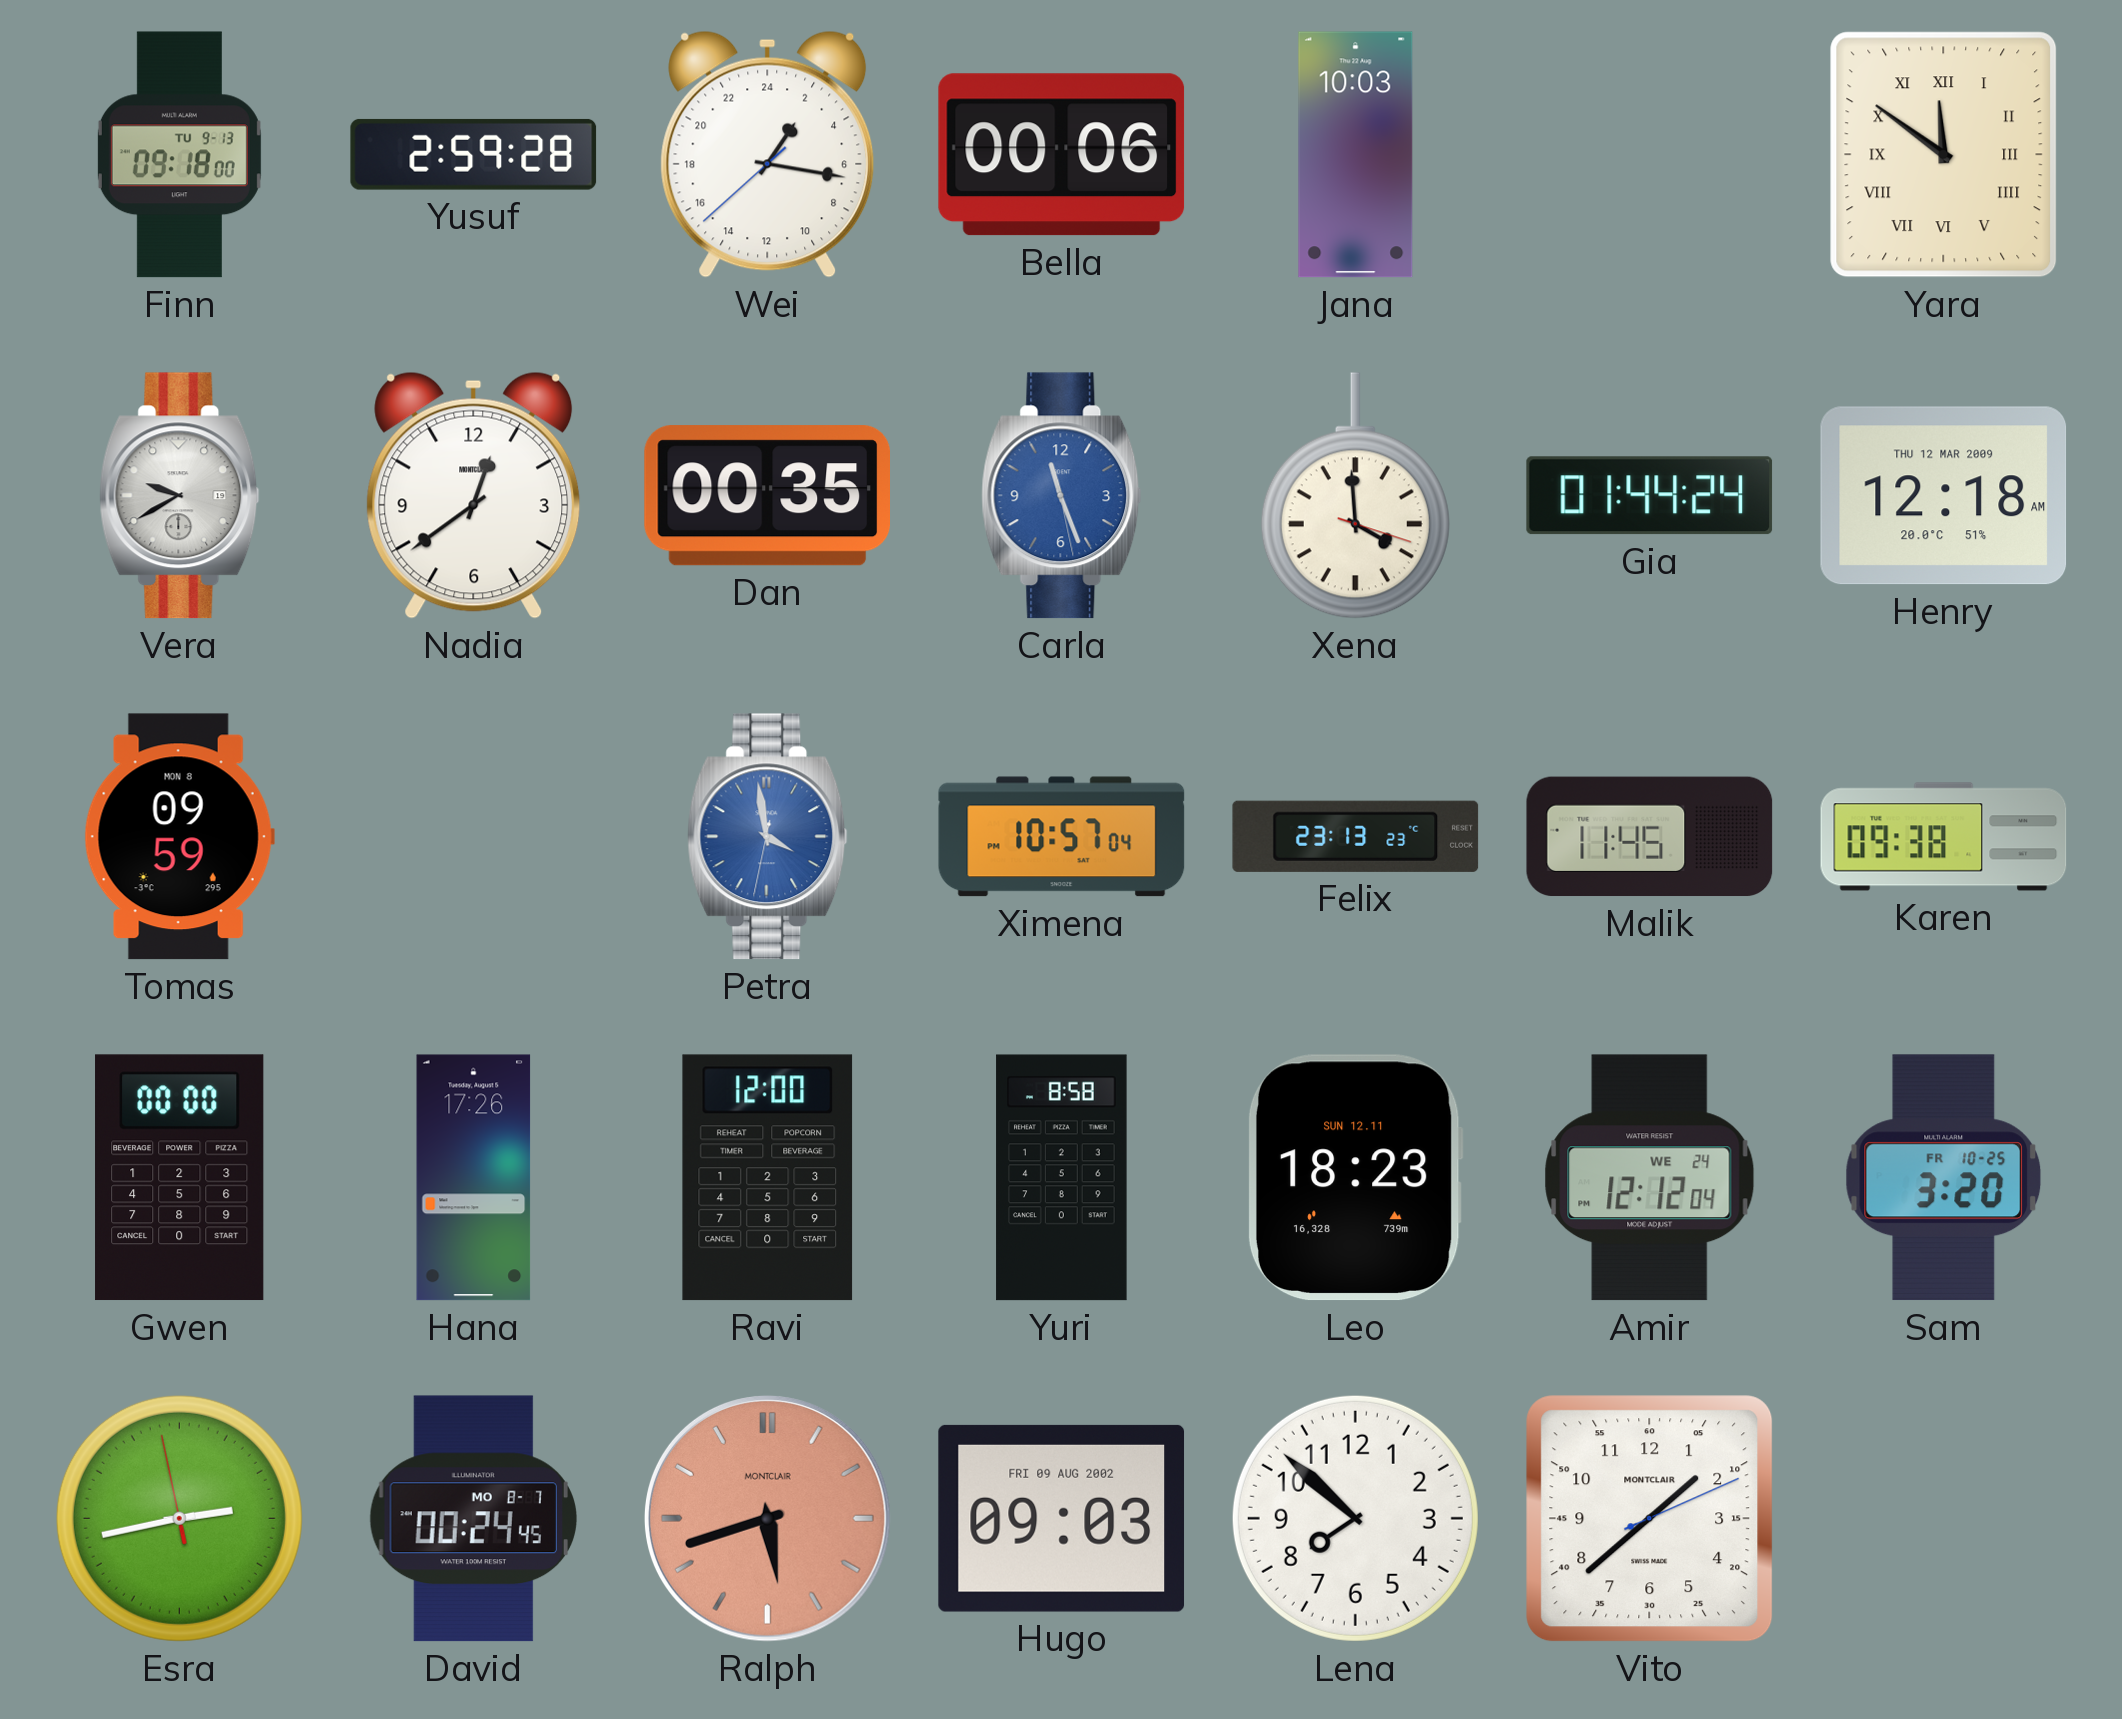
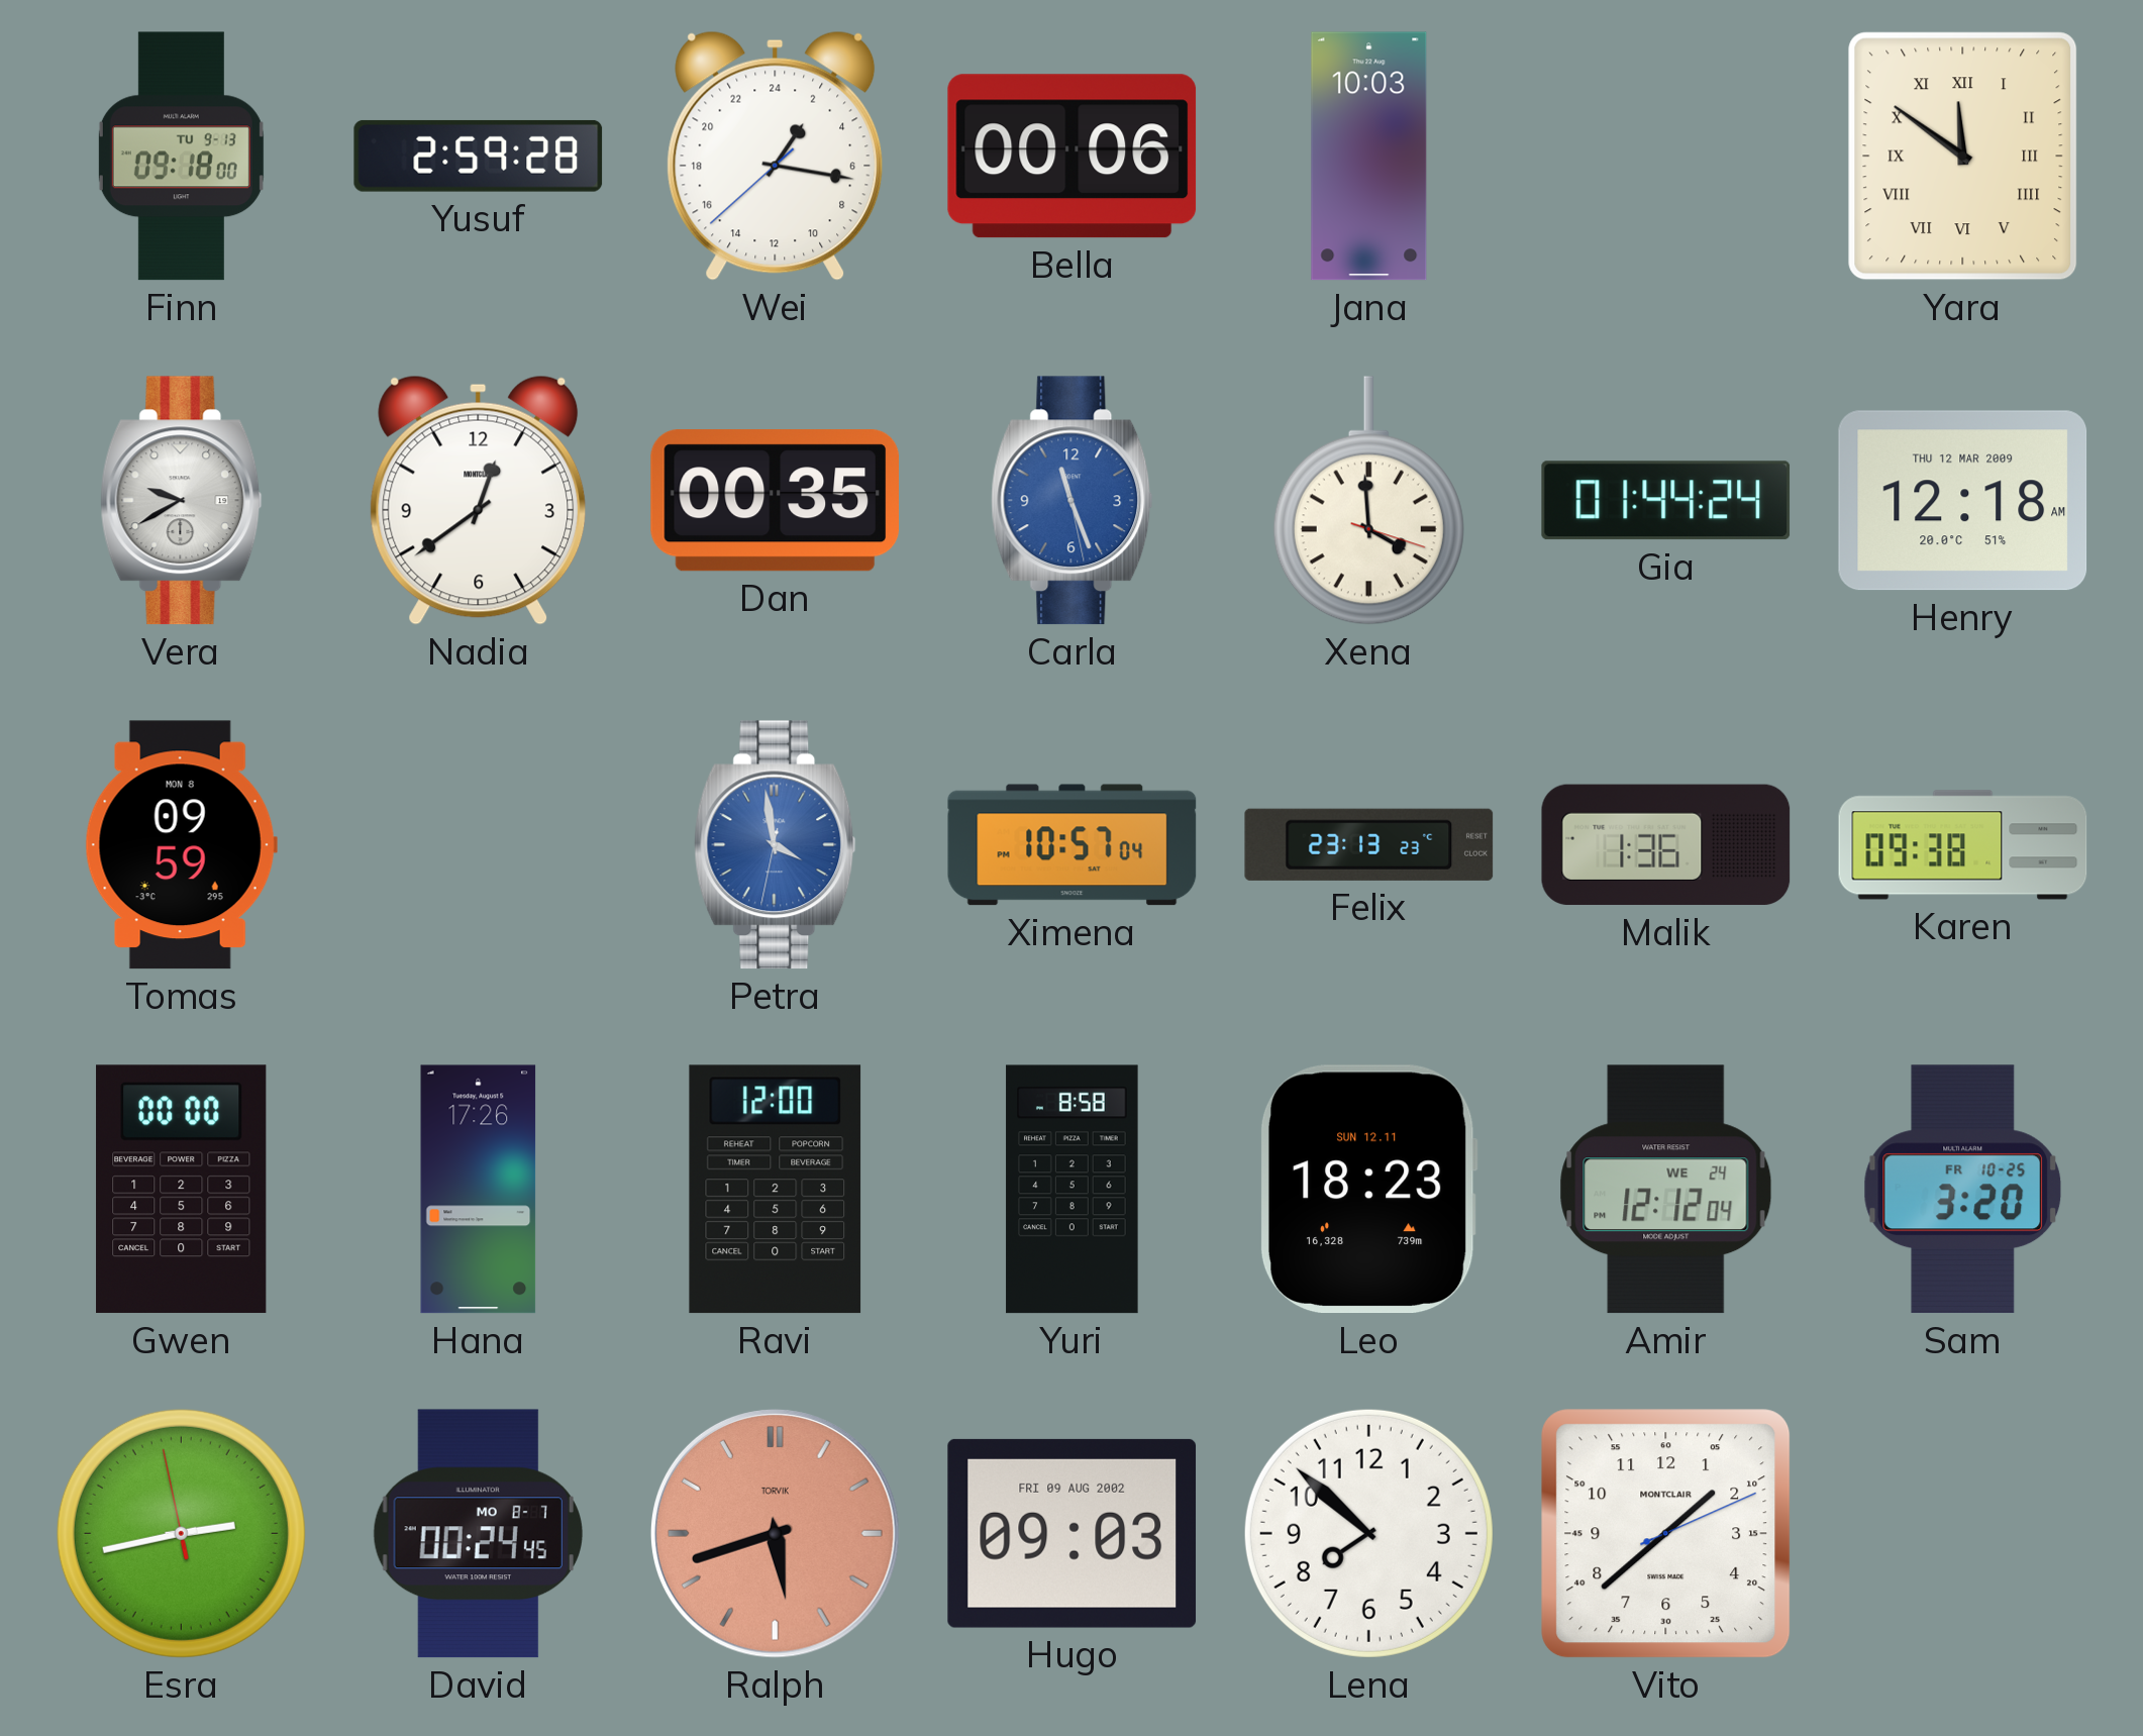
Malik: 11:45 -> 1:36
Ralph brand: MONTCLAIR -> TORVIK
